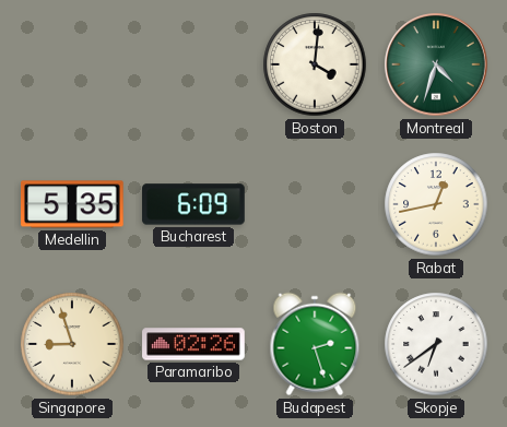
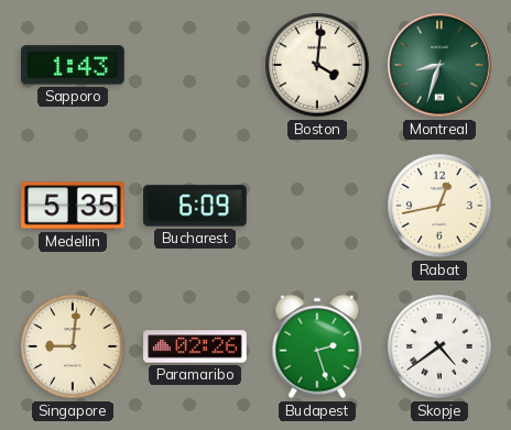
Sapporo: none -> 1:43
Montreal: 4:33 -> 8:33
Singapore: 8:57 -> 9:01
Skopje: 6:39 -> 4:39
